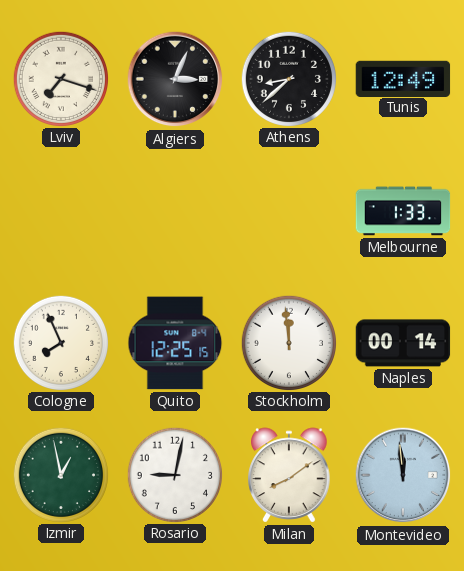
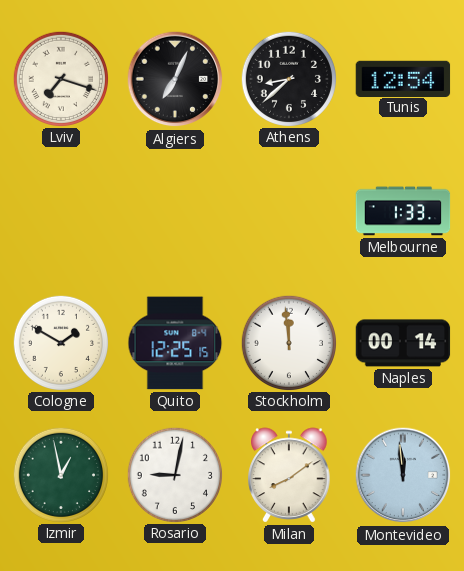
Algiers: 3:04 -> 7:04
Tunis: 12:49 -> 12:54
Cologne: 7:56 -> 1:50
